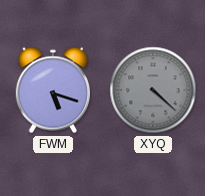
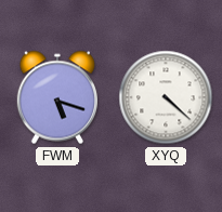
XYQ dial: grey -> white
